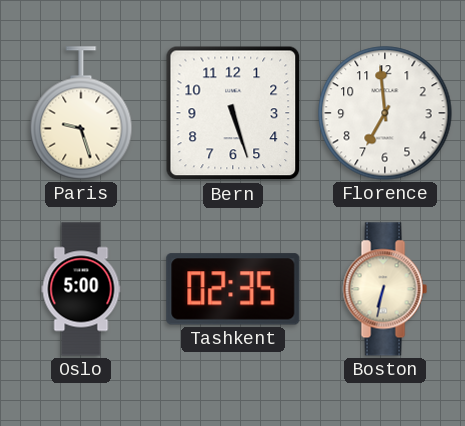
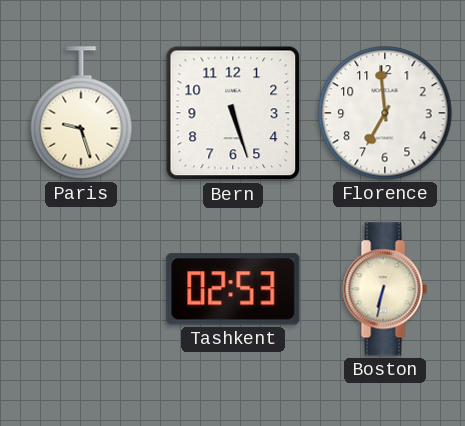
Oslo: 5:00 -> none
Tashkent: 02:35 -> 02:53
